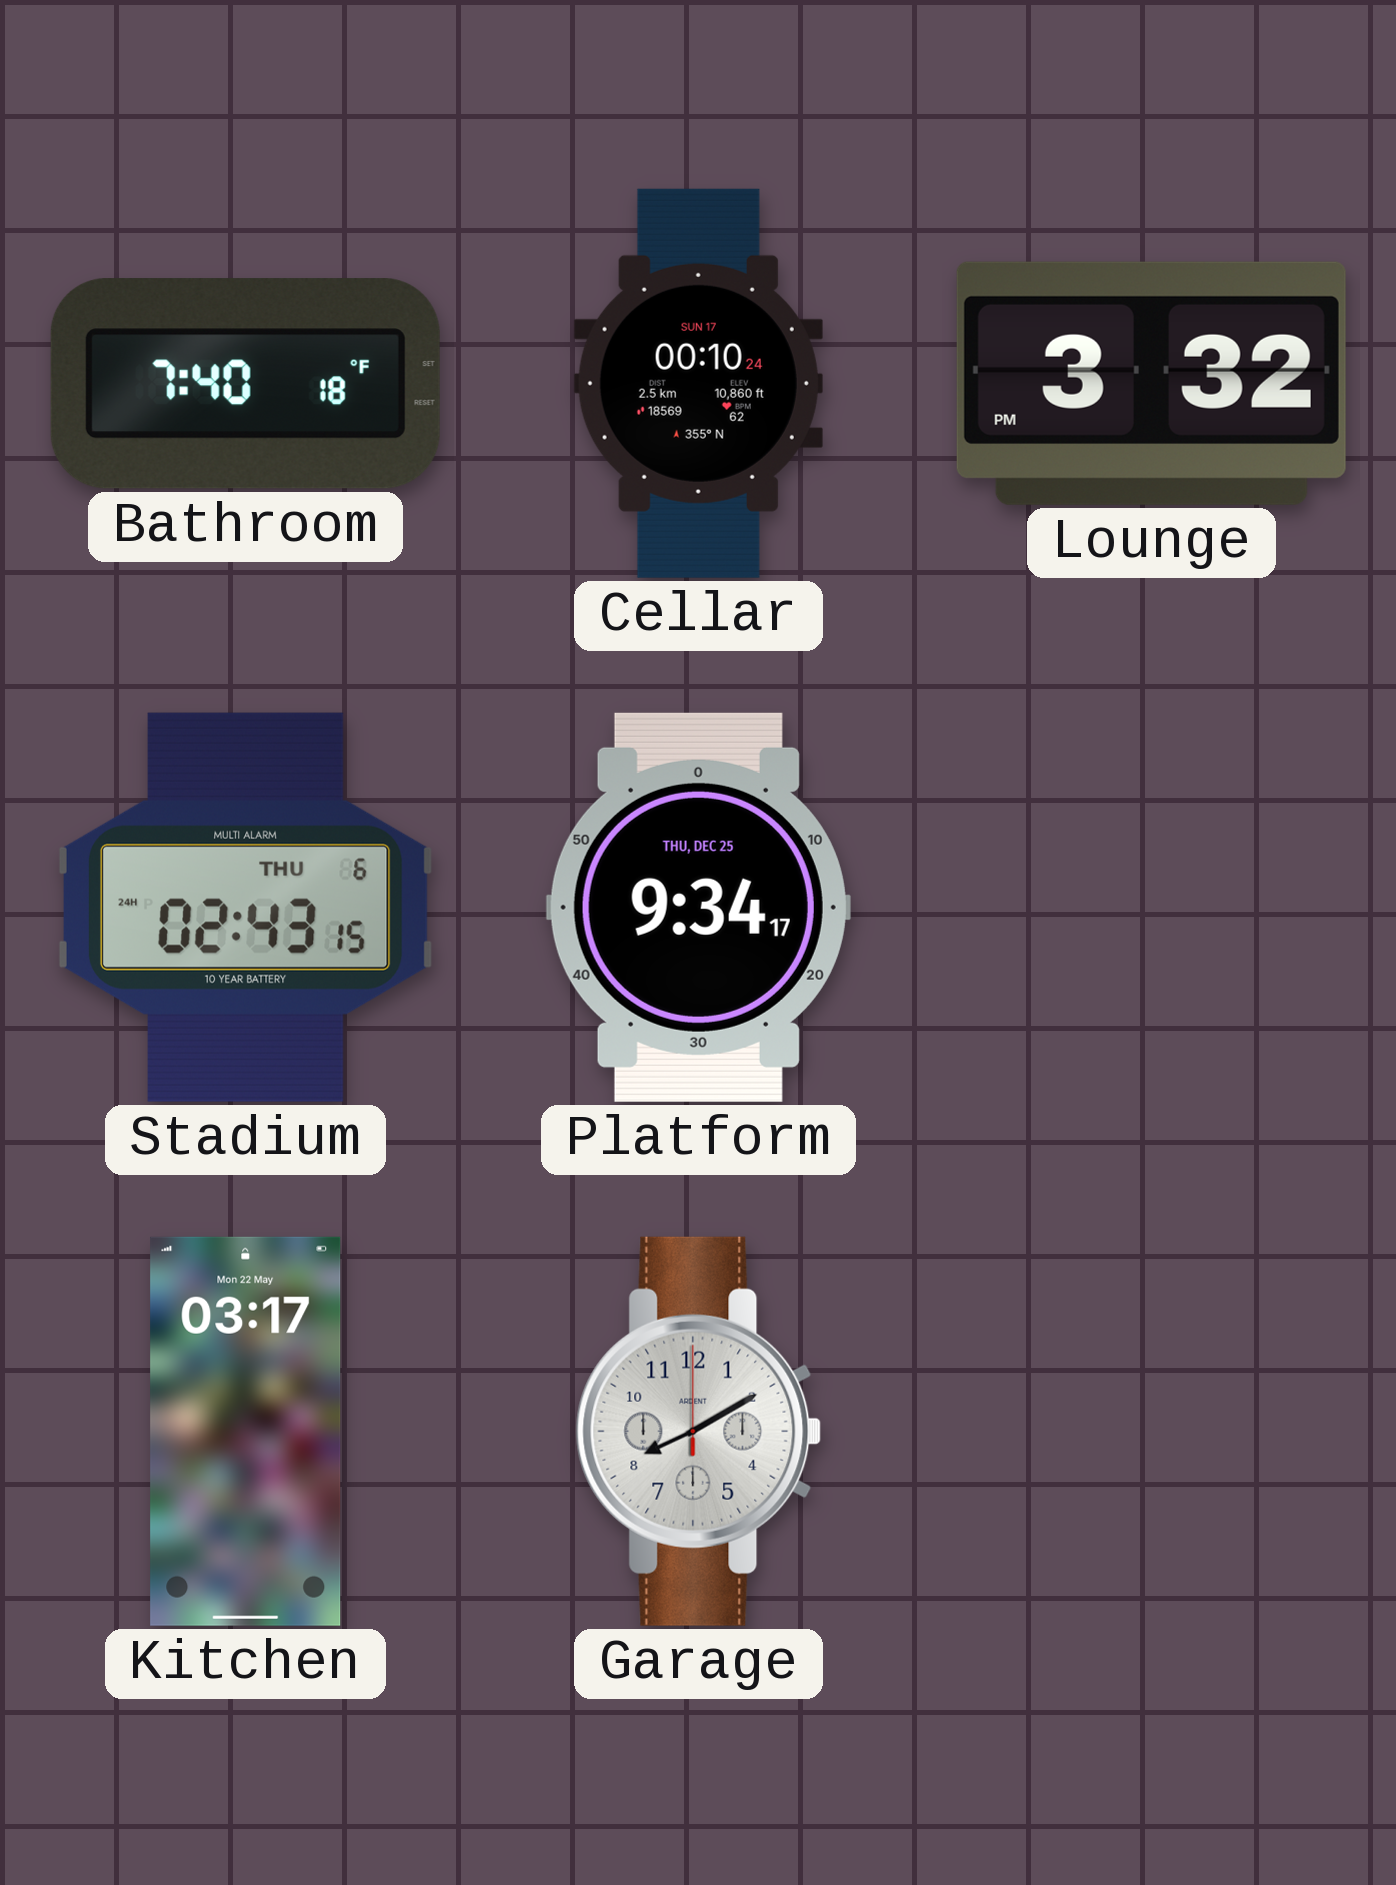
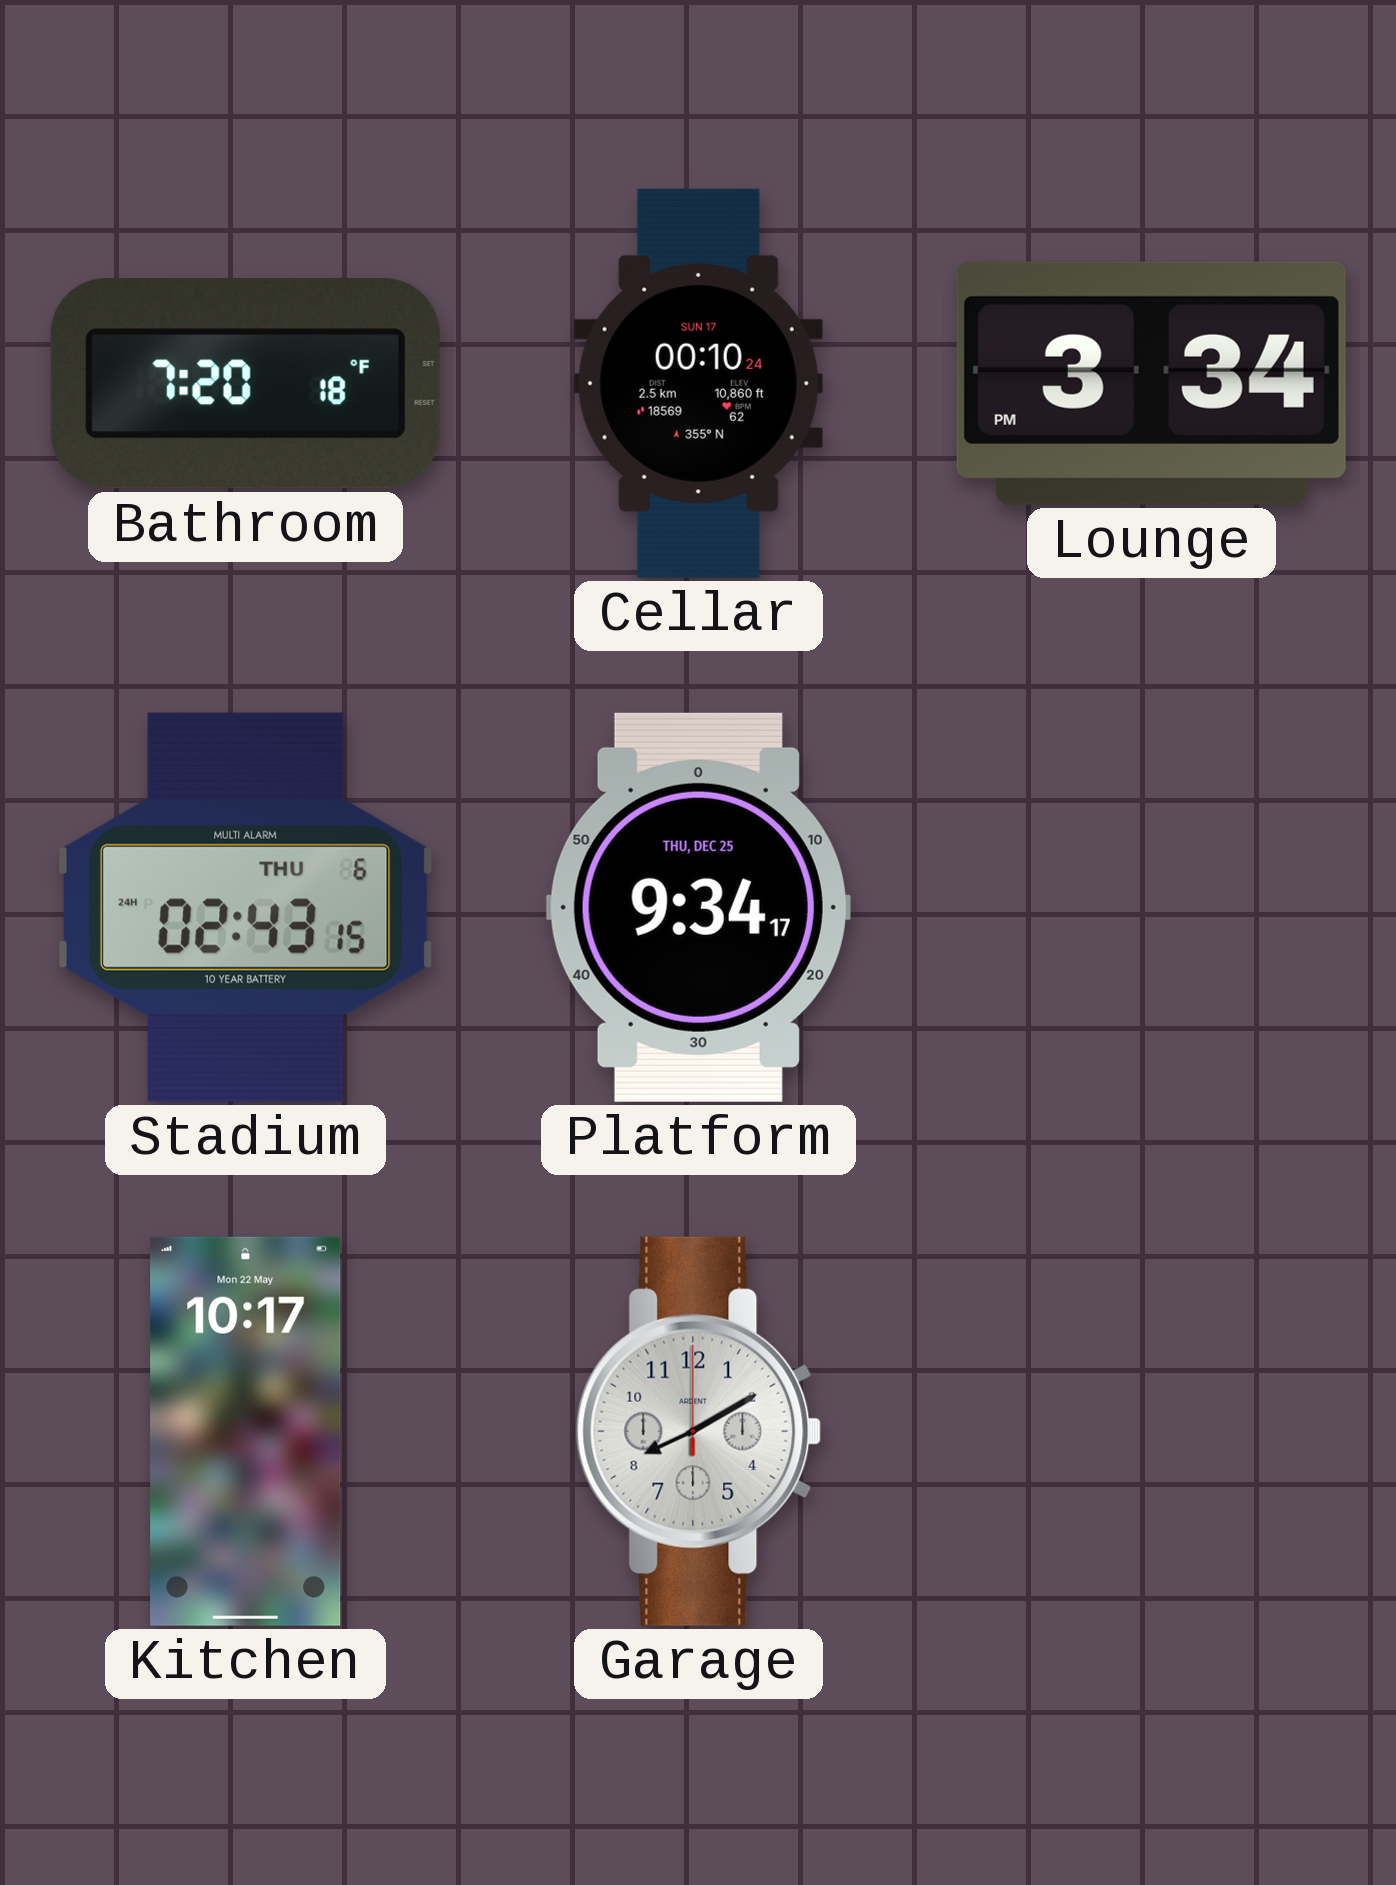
Bathroom: 7:40 -> 7:20
Lounge: 3:32 -> 3:34
Kitchen: 03:17 -> 10:17
